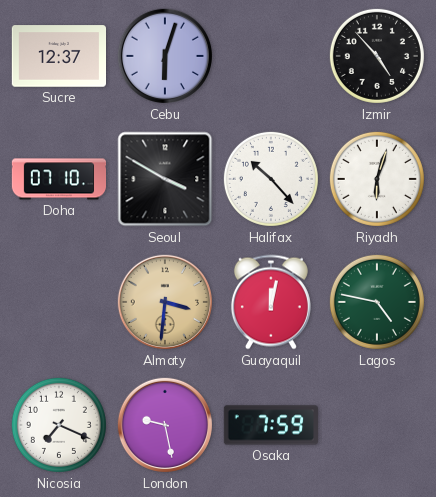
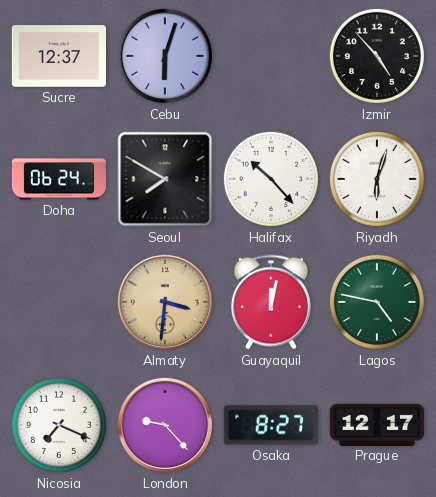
Doha: 07:10 -> 06:24
Seoul: 3:50 -> 7:50
London: 9:28 -> 9:23
Osaka: 7:59 -> 8:27
Prague: none -> 12:17
